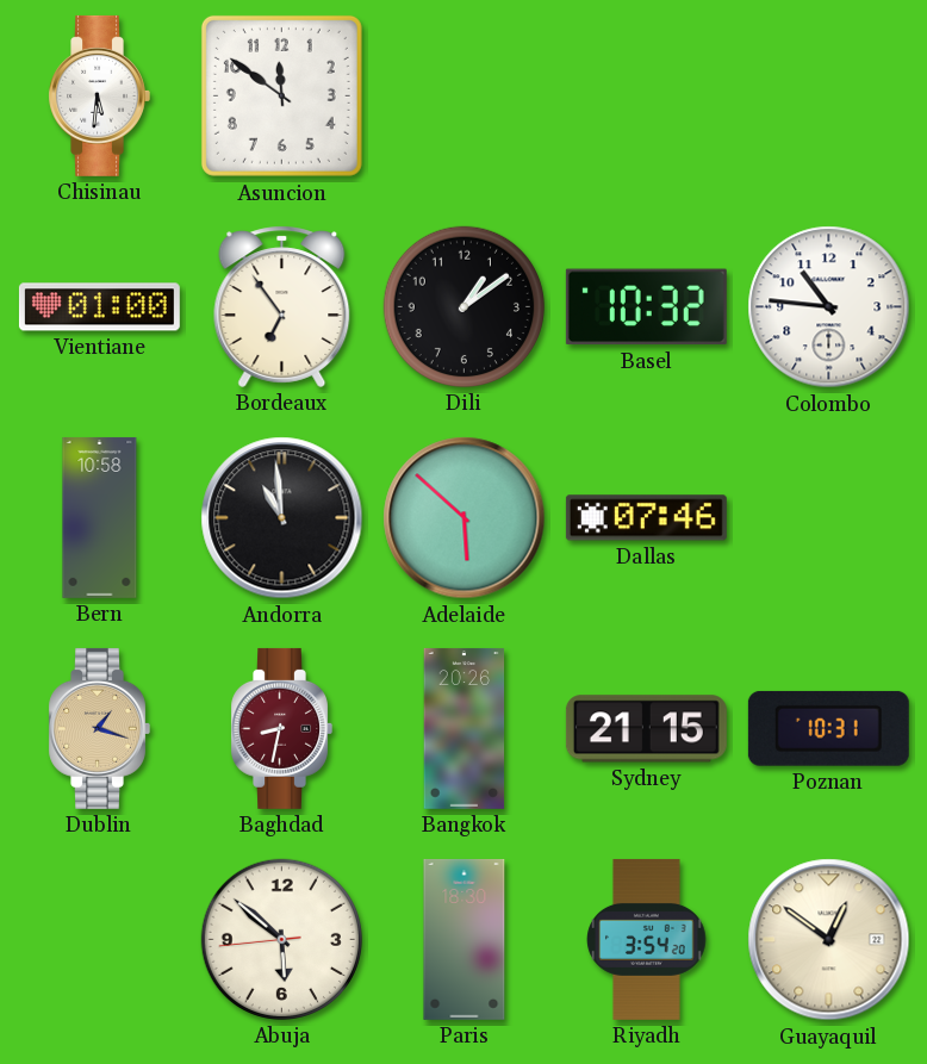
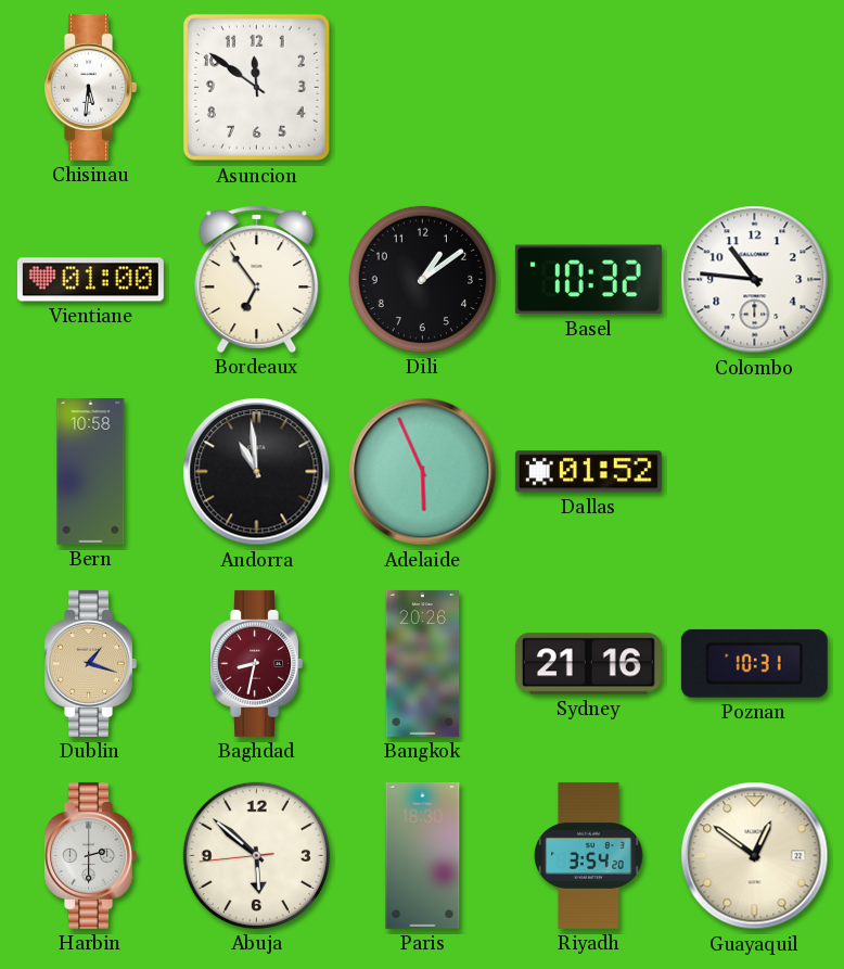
Adelaide: 5:52 -> 5:56
Dallas: 07:46 -> 01:52
Sydney: 21:15 -> 21:16
Harbin: none -> 2:30
